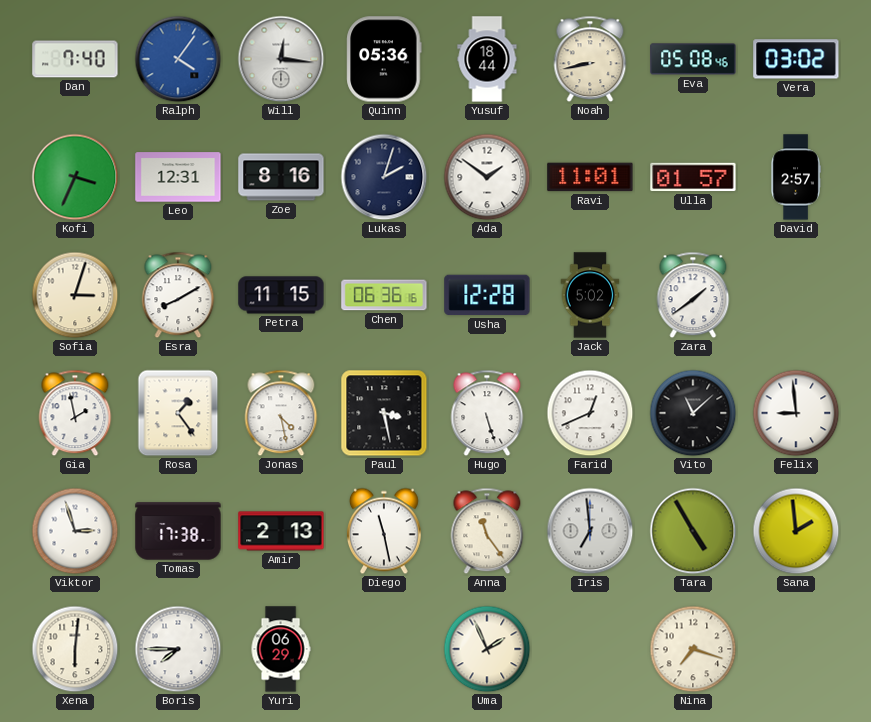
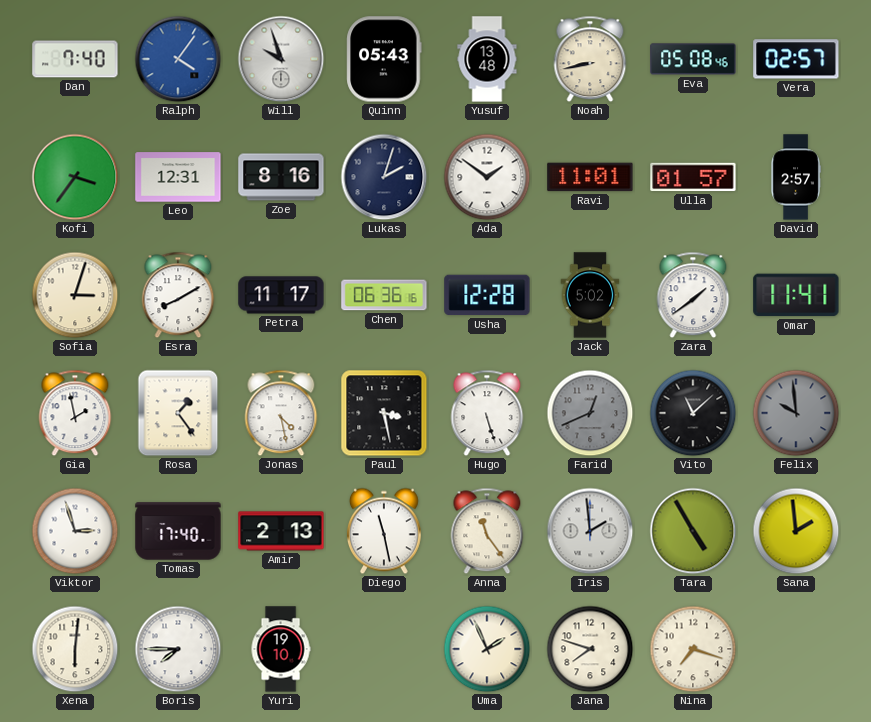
Will: 12:16 -> 9:57
Quinn: 05:36 -> 05:43
Yusuf: 18:44 -> 13:48
Vera: 03:02 -> 02:57
Kofi: 3:34 -> 3:36
Petra: 11:15 -> 11:17
Omar: none -> 11:41
Farid dial: white -> grey
Felix: 8:59 -> 9:59
Felix dial: white -> grey
Tomas: 17:38 -> 17:40
Iris: 6:59 -> 1:59
Yuri: 06:29 -> 19:10
Jana: none -> 7:48
